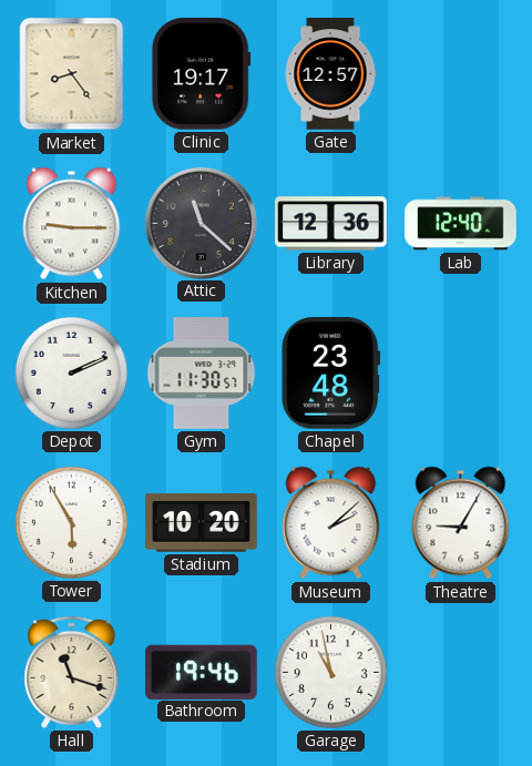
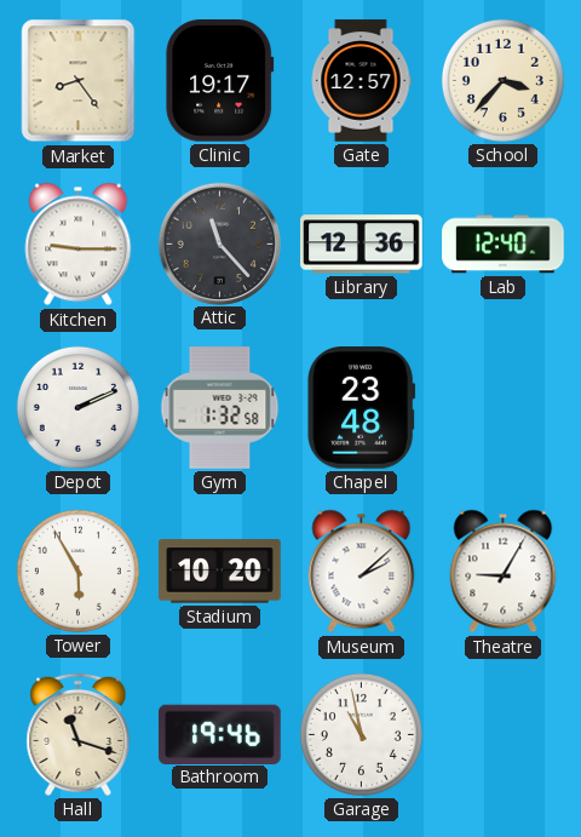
School: none -> 3:37
Attic: 11:22 -> 11:23
Gym: 11:30 -> 1:32
